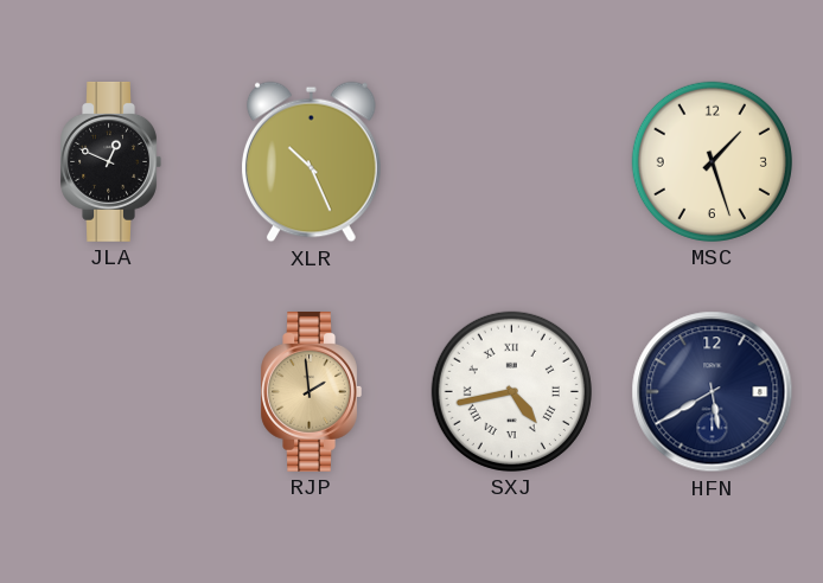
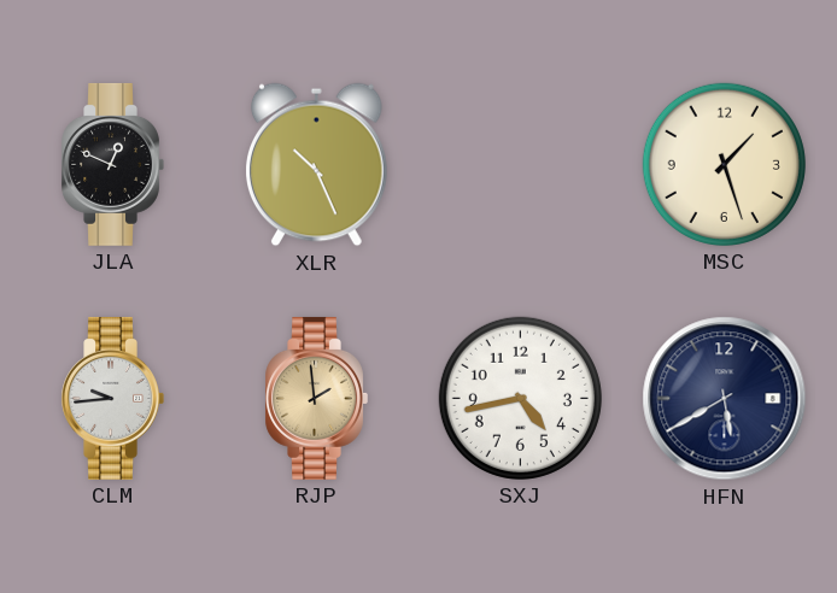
CLM: none -> 9:44
SXJ numerals: Roman -> Arabic
